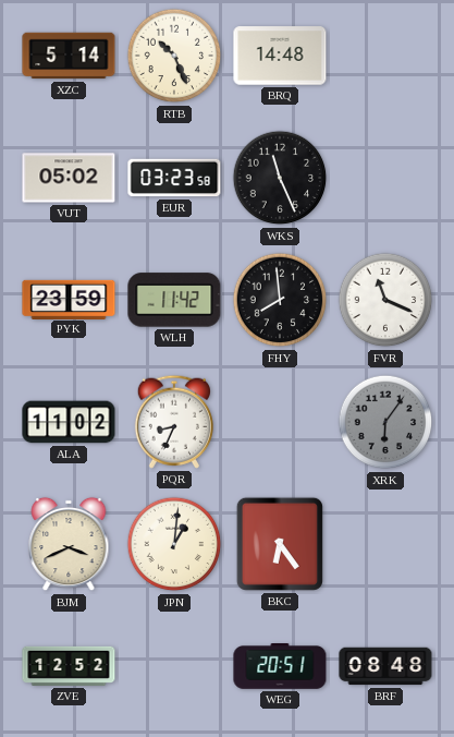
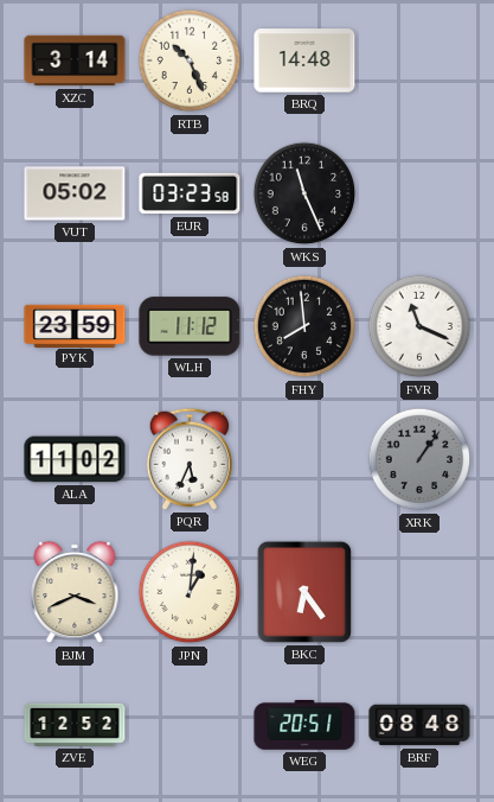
XZC: 5:14 -> 3:14
WLH: 11:42 -> 11:12
PQR: 8:34 -> 5:34
XRK: 6:06 -> 1:06
